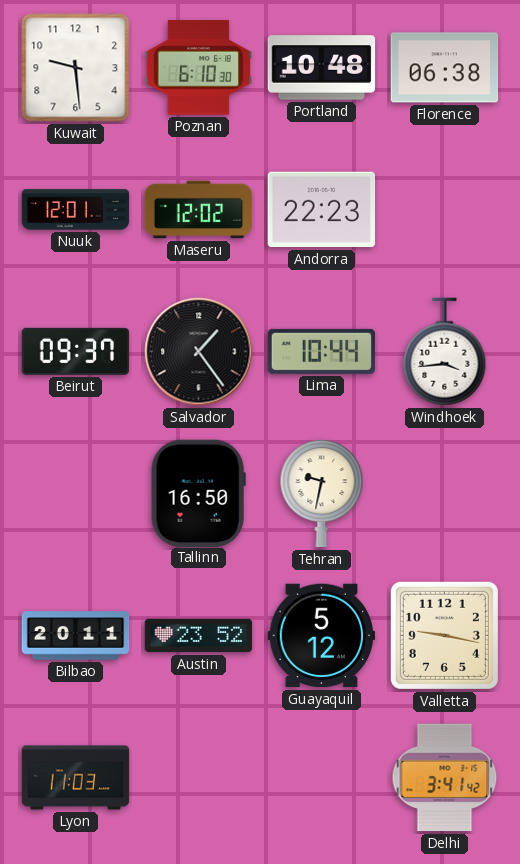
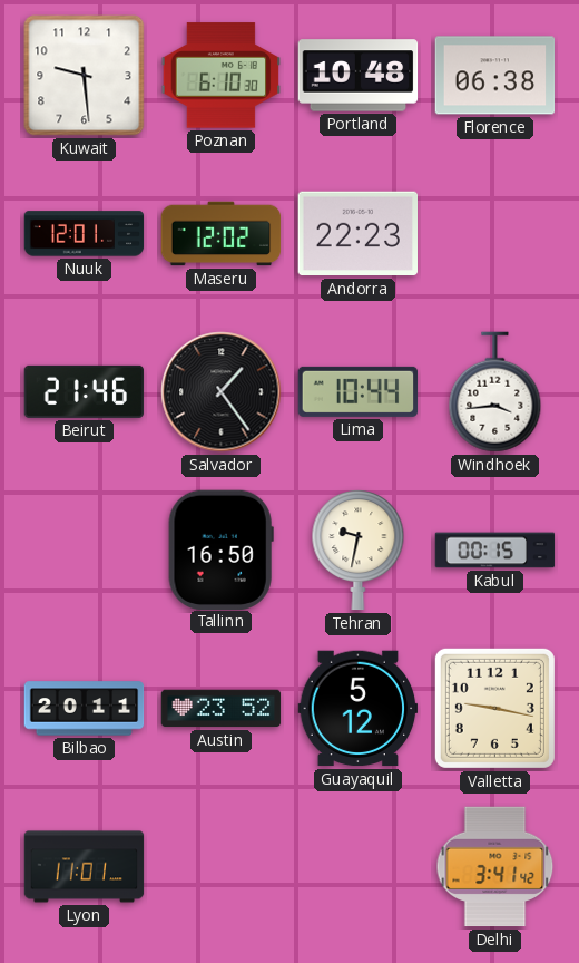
Beirut: 09:37 -> 21:46
Kabul: none -> 00:15
Lyon: 11:03 -> 11:01
